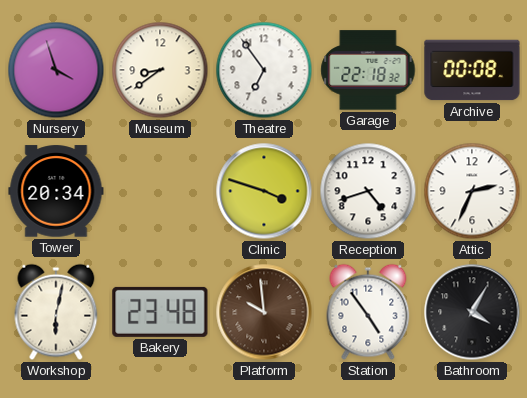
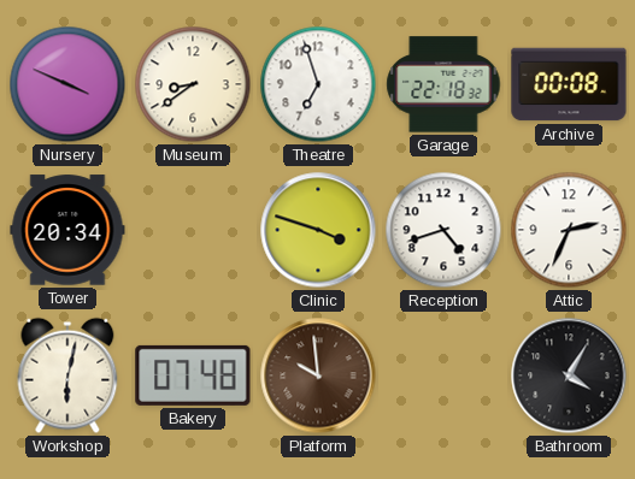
Nursery: 3:57 -> 3:49
Theatre: 6:54 -> 6:57
Bakery: 23:48 -> 07:48
Station: 4:54 -> none
